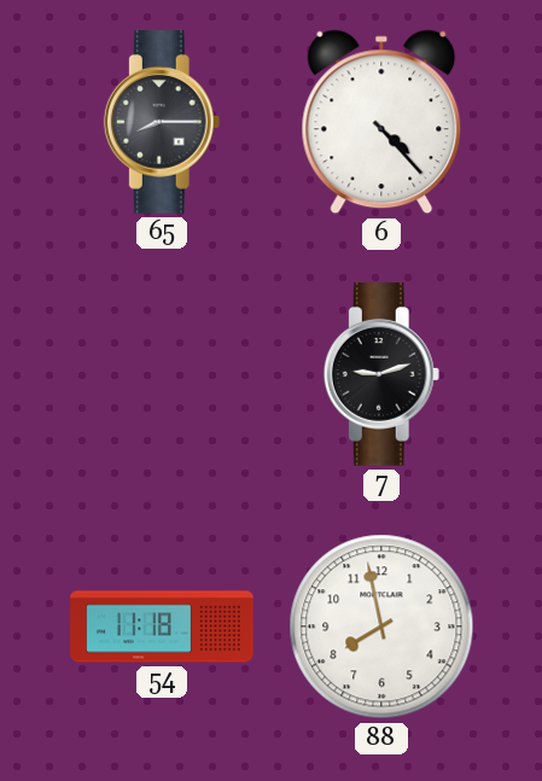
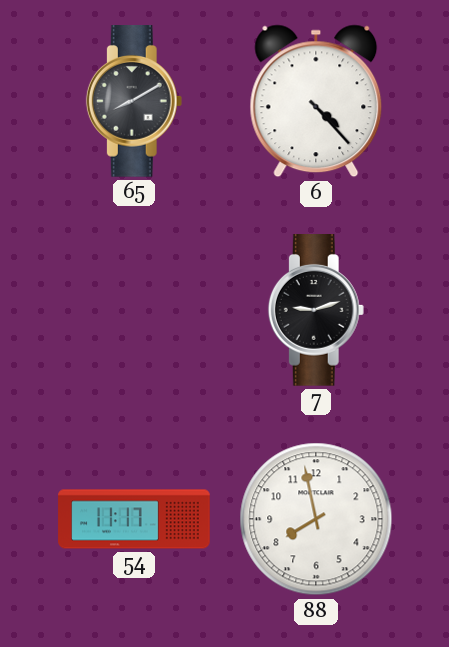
65: 8:15 -> 8:10
54: 11:18 -> 11:17
